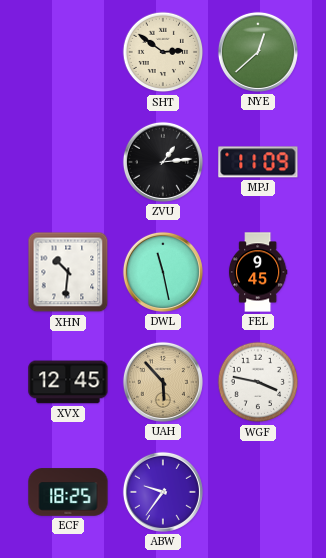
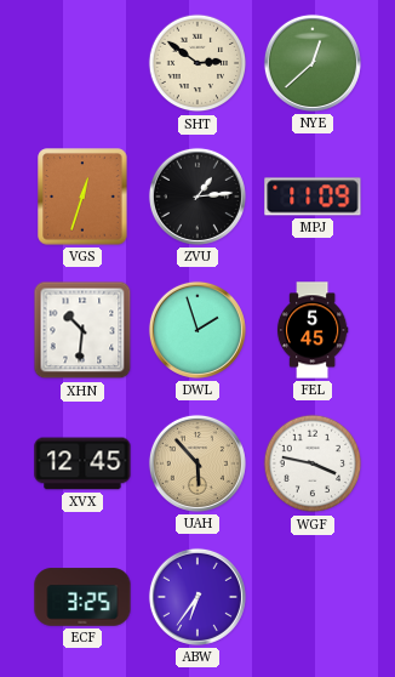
VGS: none -> 12:33
DWL: 11:28 -> 1:57
FEL: 9:45 -> 5:45
ECF: 18:25 -> 3:25
ABW: 9:36 -> 6:36
